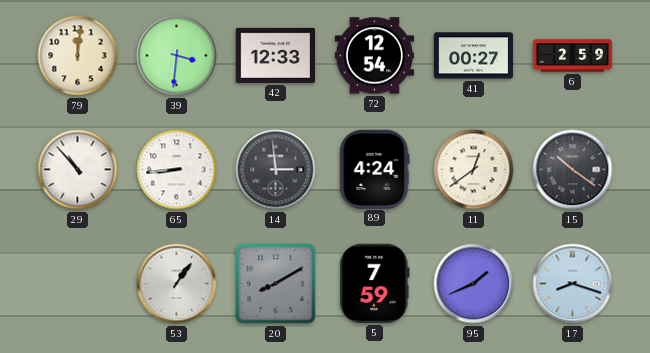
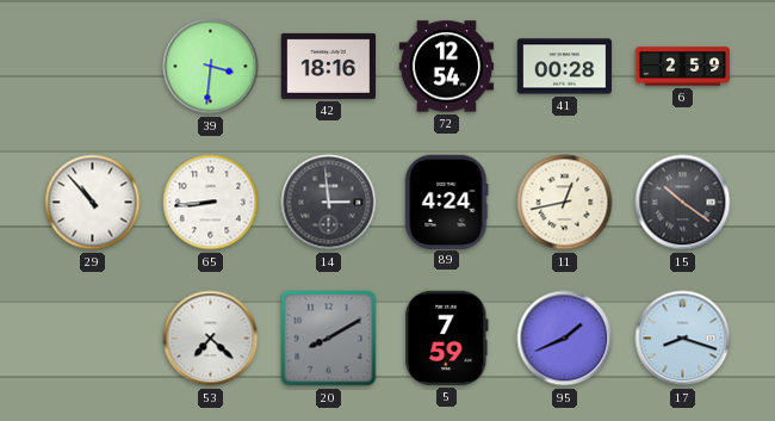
79: 12:01 -> none
42: 12:33 -> 18:16
41: 00:27 -> 00:28
11: 12:39 -> 12:43
53: 1:06 -> 7:22
